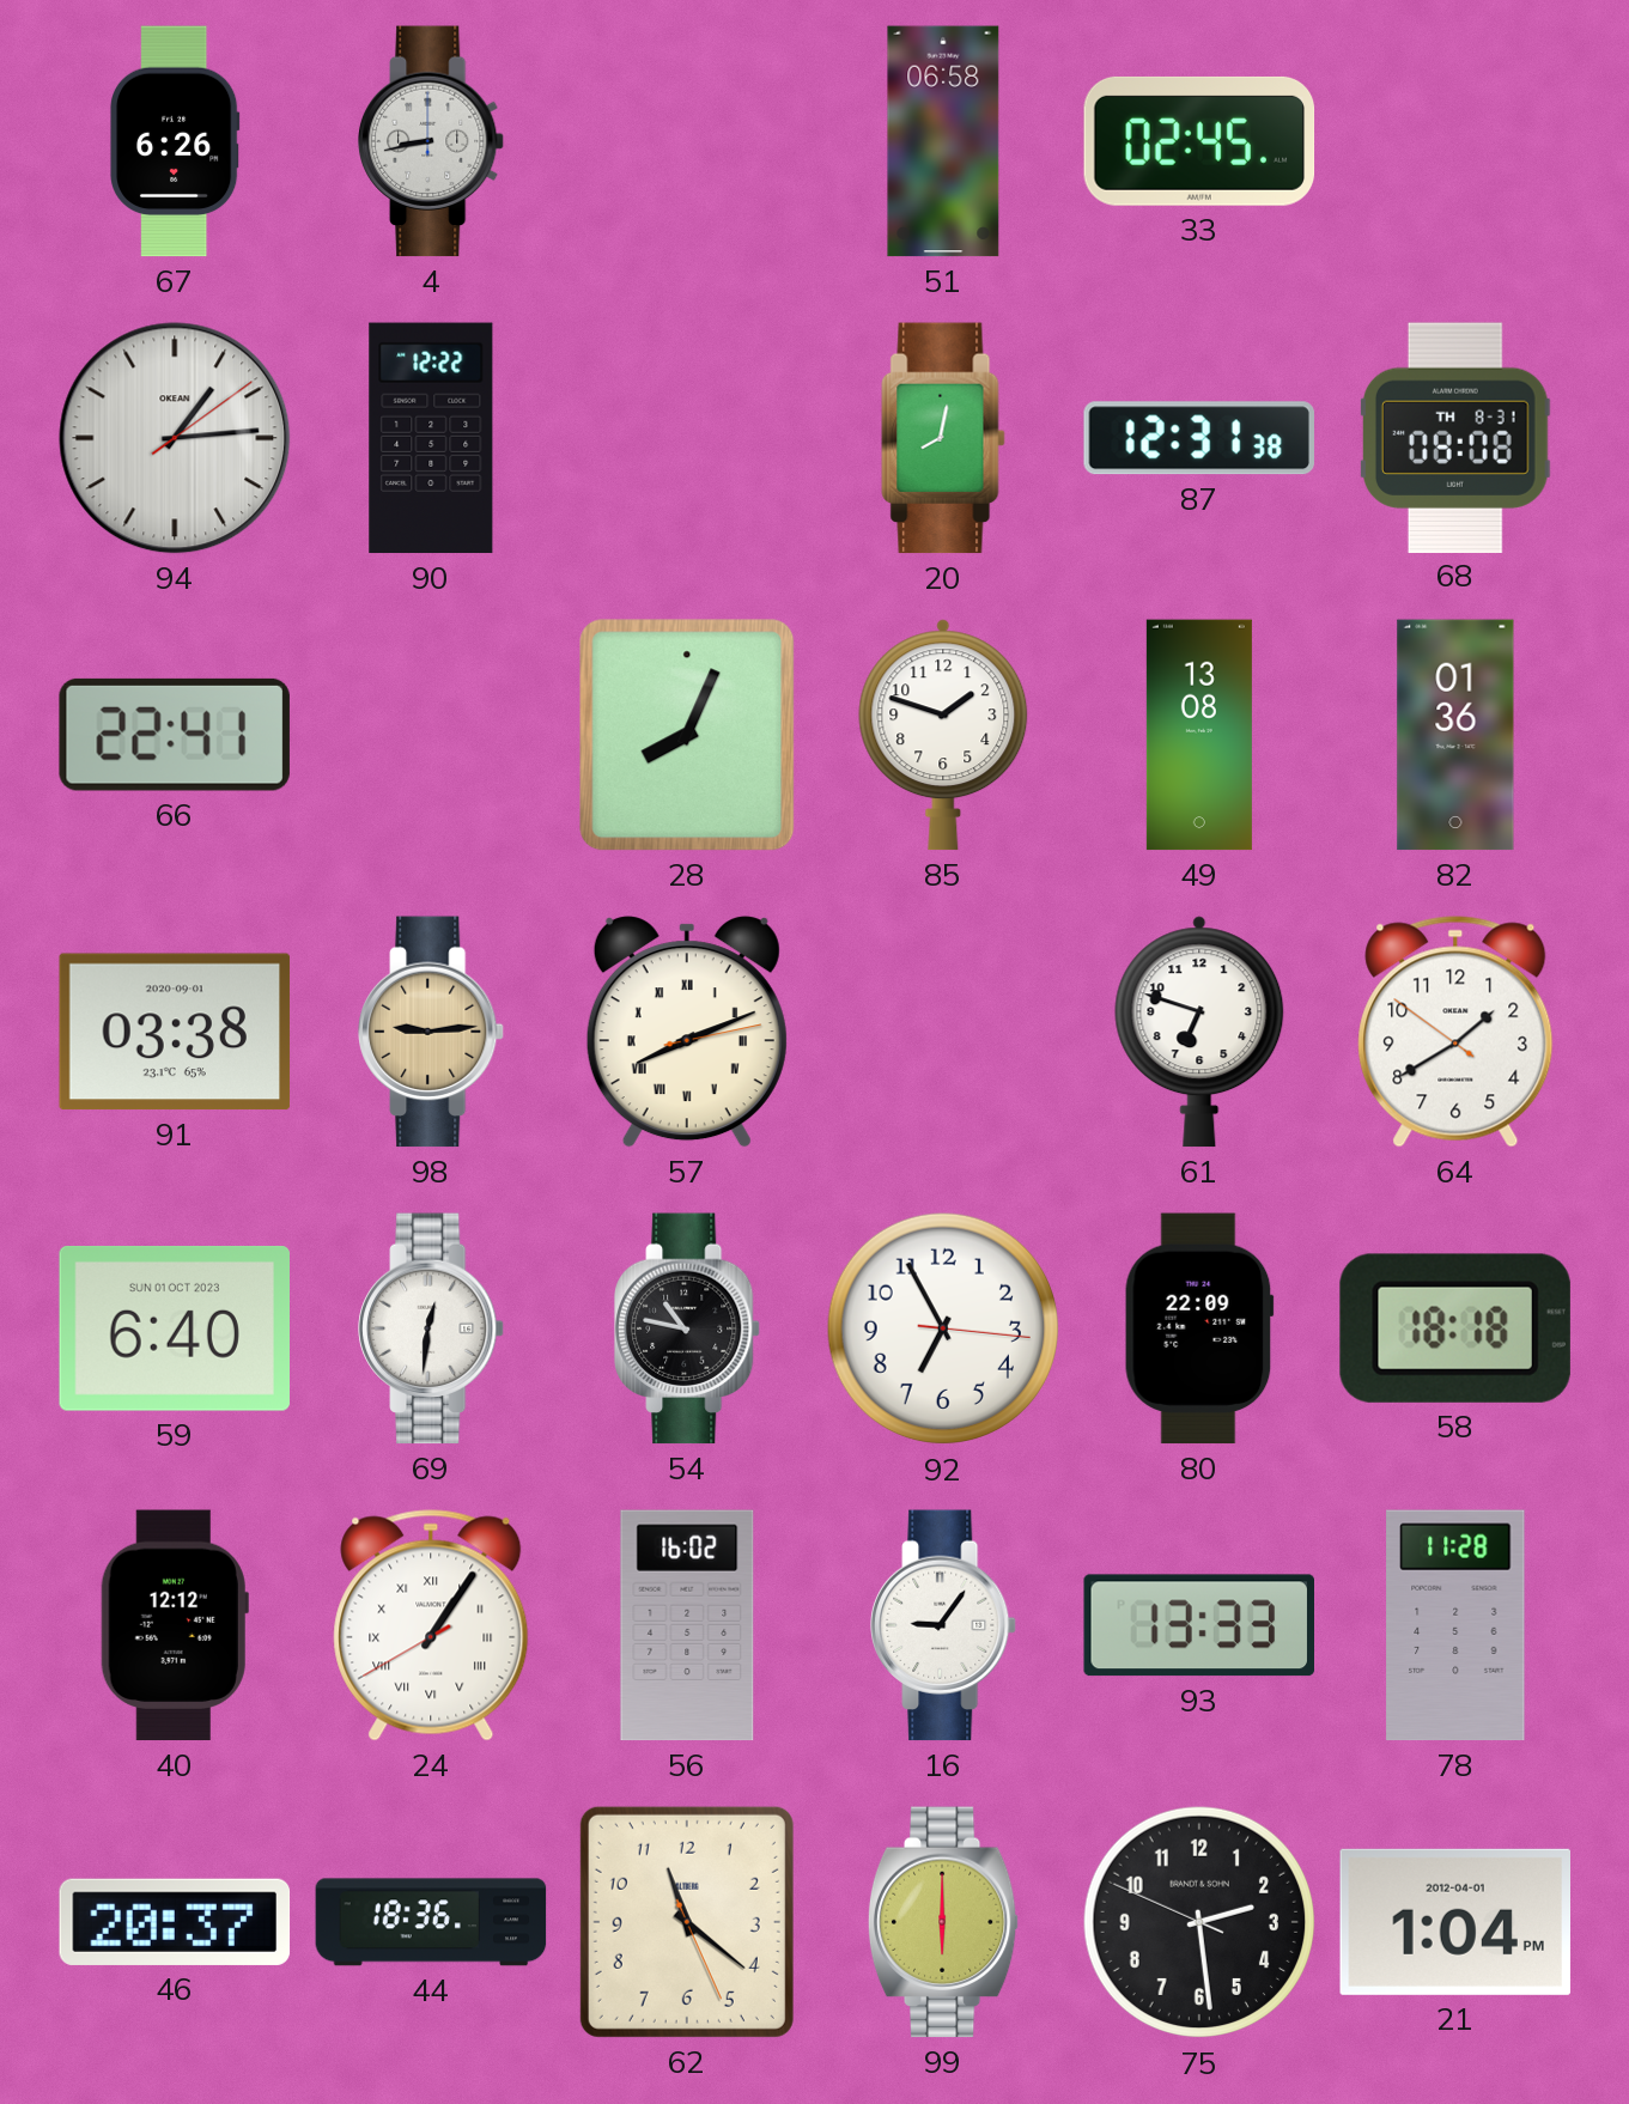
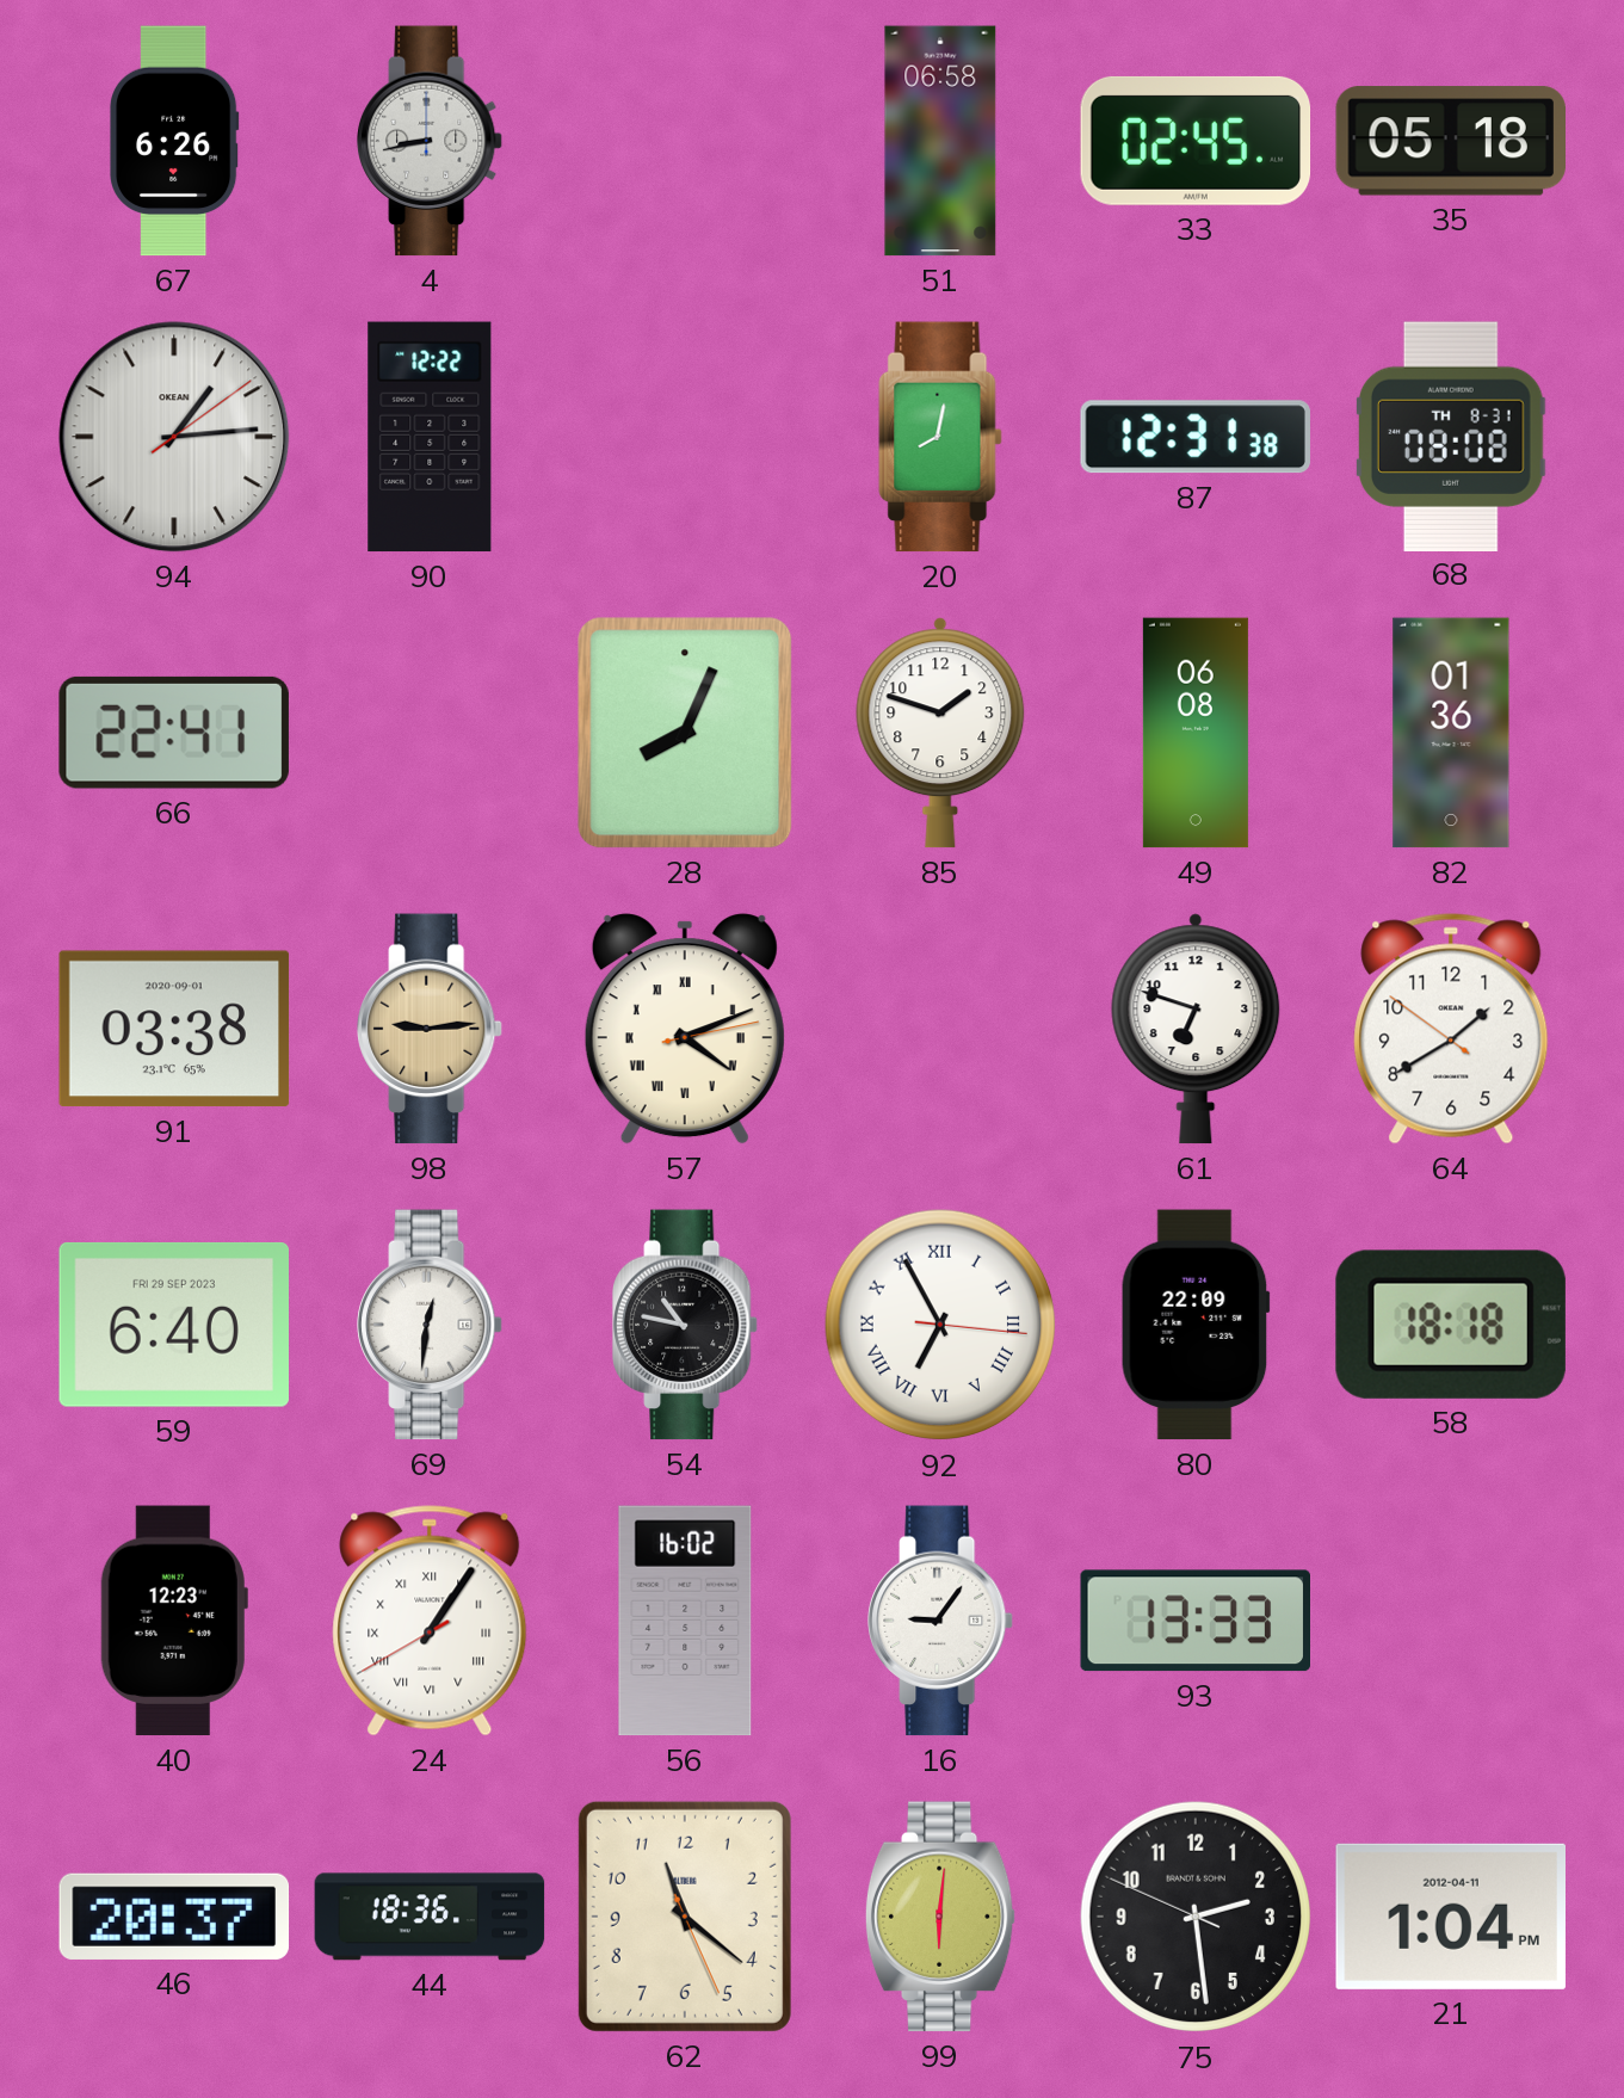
35: none -> 05:18
49: 13:08 -> 06:08
57: 8:11 -> 4:11
59 date: SUN 01 OCT 2023 -> FRI 29 SEP 2023
92 numerals: Arabic -> Roman
40: 12:12 -> 12:23
78: 11:28 -> none
99: 6:00 -> 6:01
21 date: 2012-04-01 -> 2012-04-11
